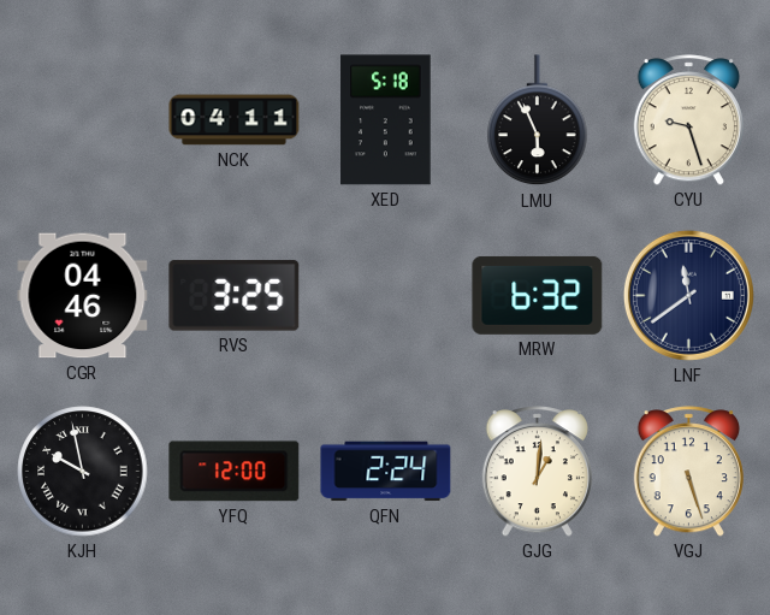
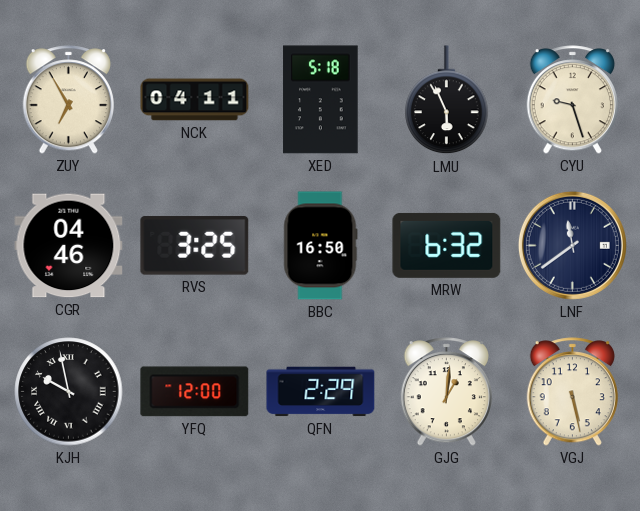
ZUY: none -> 6:55
BBC: none -> 16:50
QFN: 2:24 -> 2:29
VGJ: 5:27 -> 5:28
